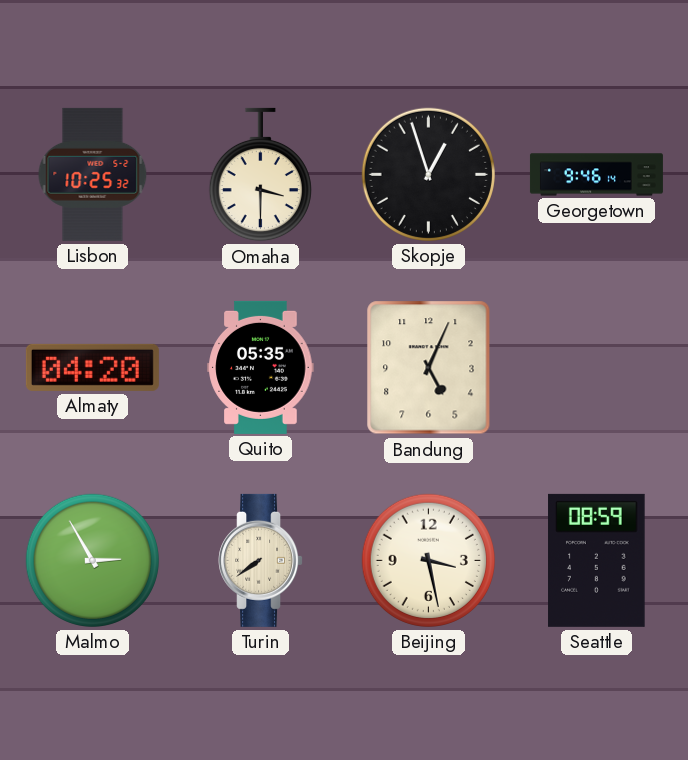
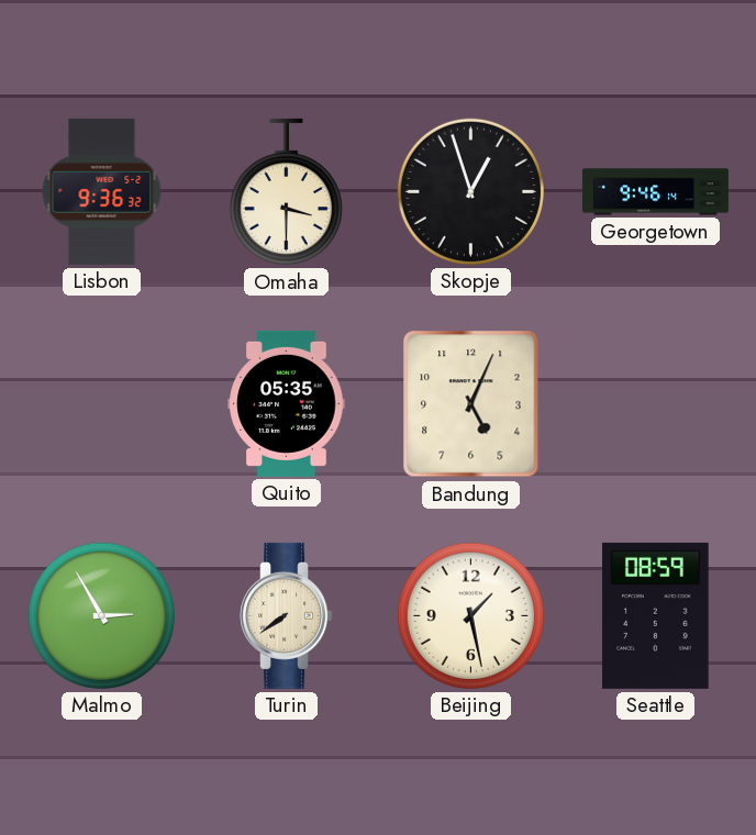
Lisbon: 10:25 -> 9:36
Almaty: 04:20 -> none
Beijing: 3:28 -> 1:28
